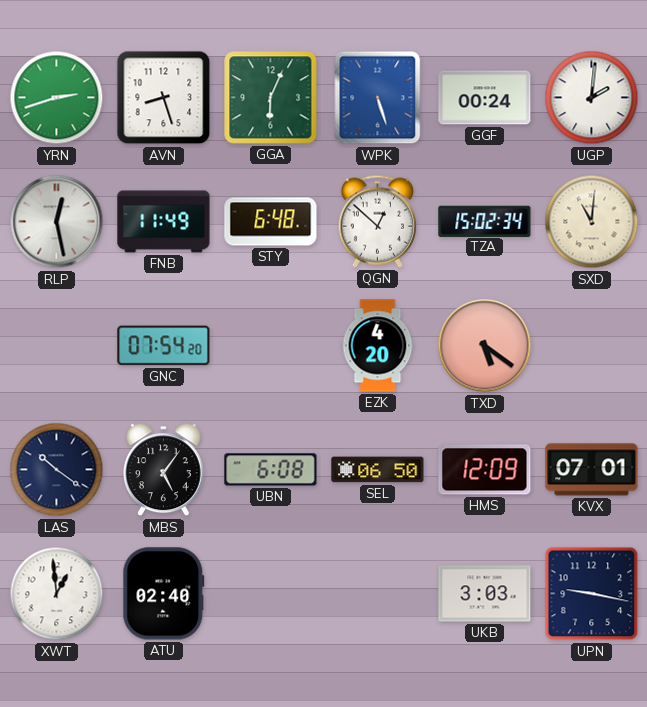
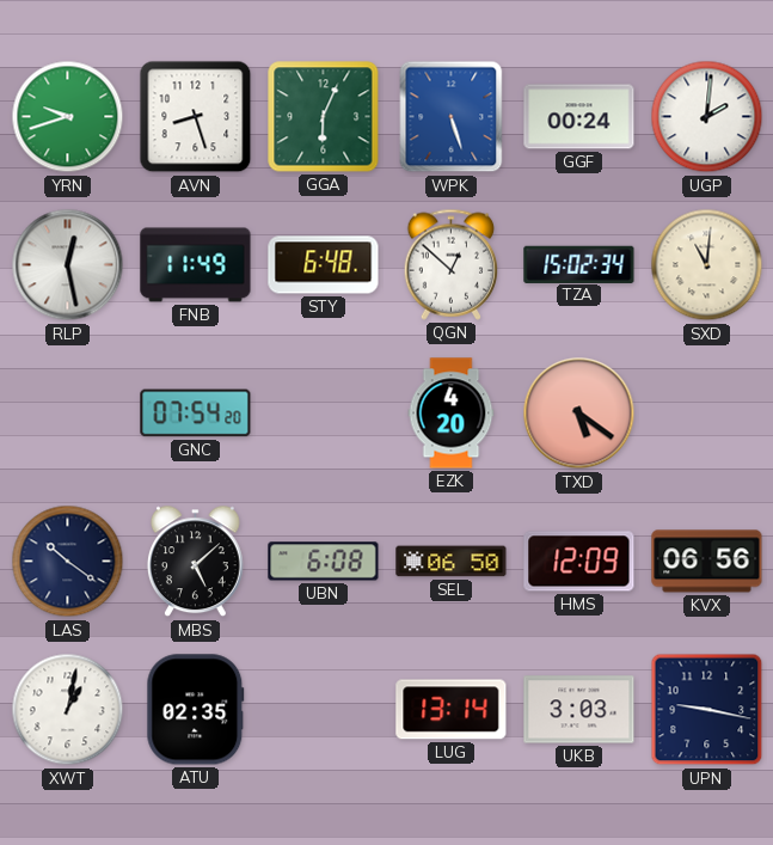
YRN: 2:42 -> 9:42
MBS: 5:06 -> 5:08
KVX: 07:01 -> 06:56
XWT: 12:59 -> 1:02
ATU: 02:40 -> 02:35
LUG: none -> 13:14
